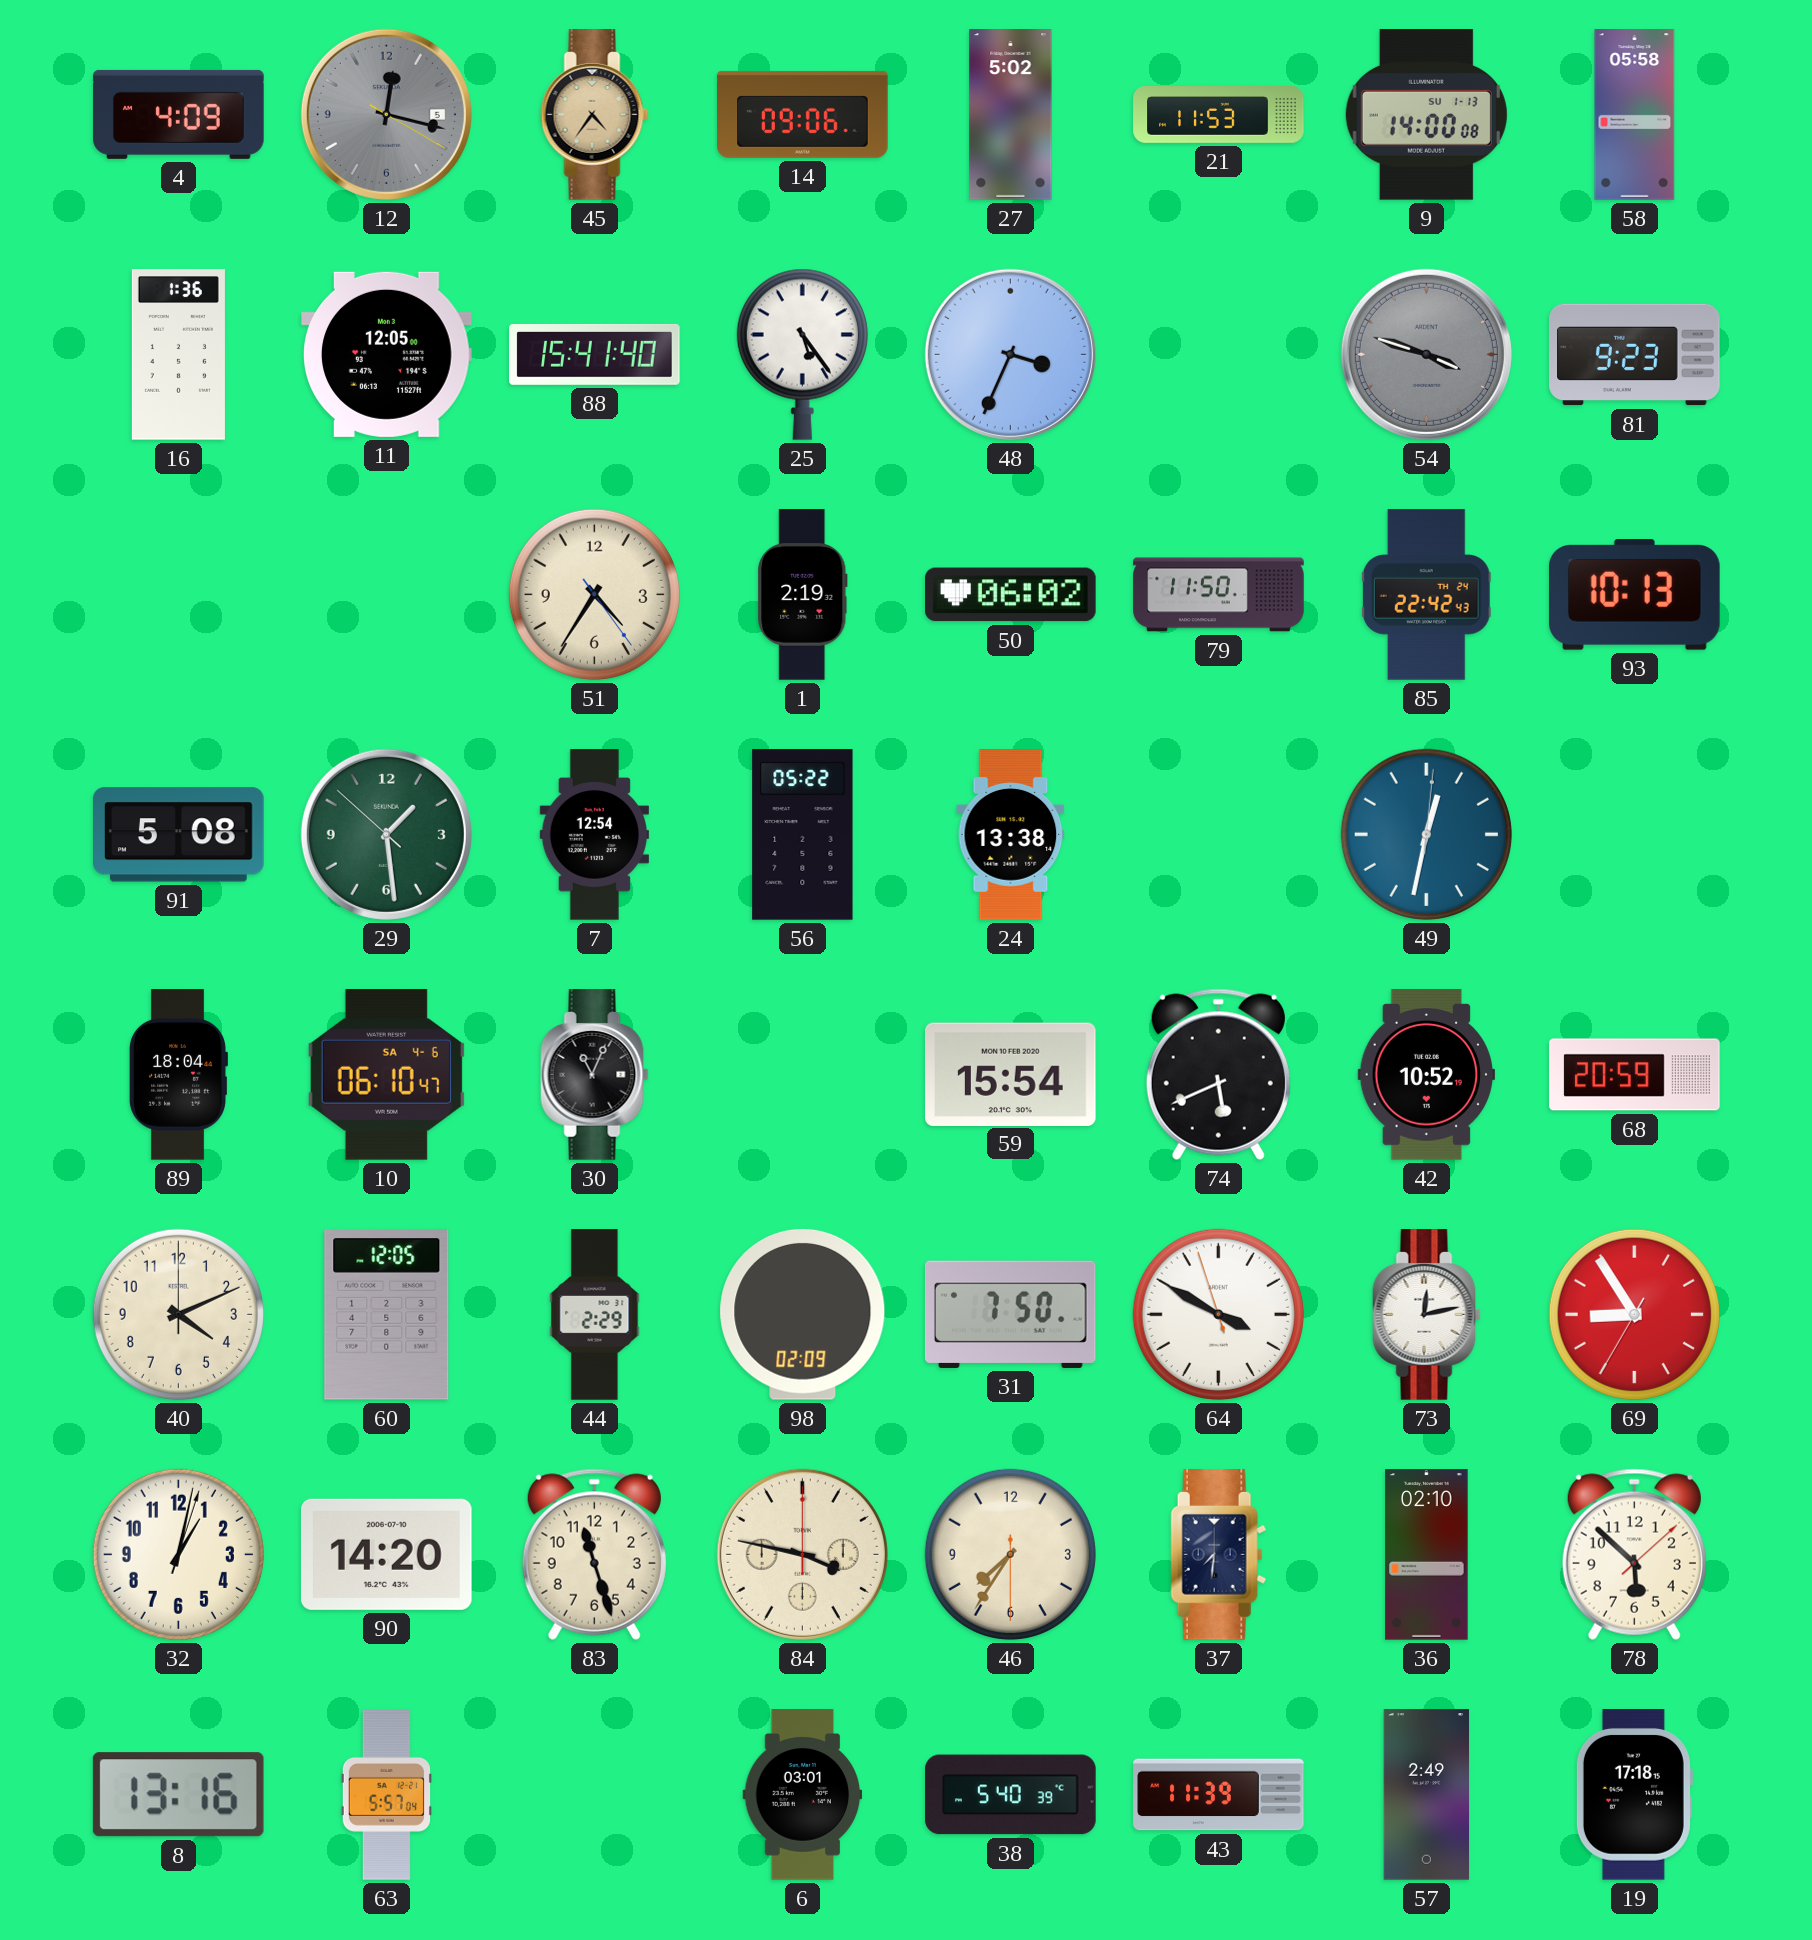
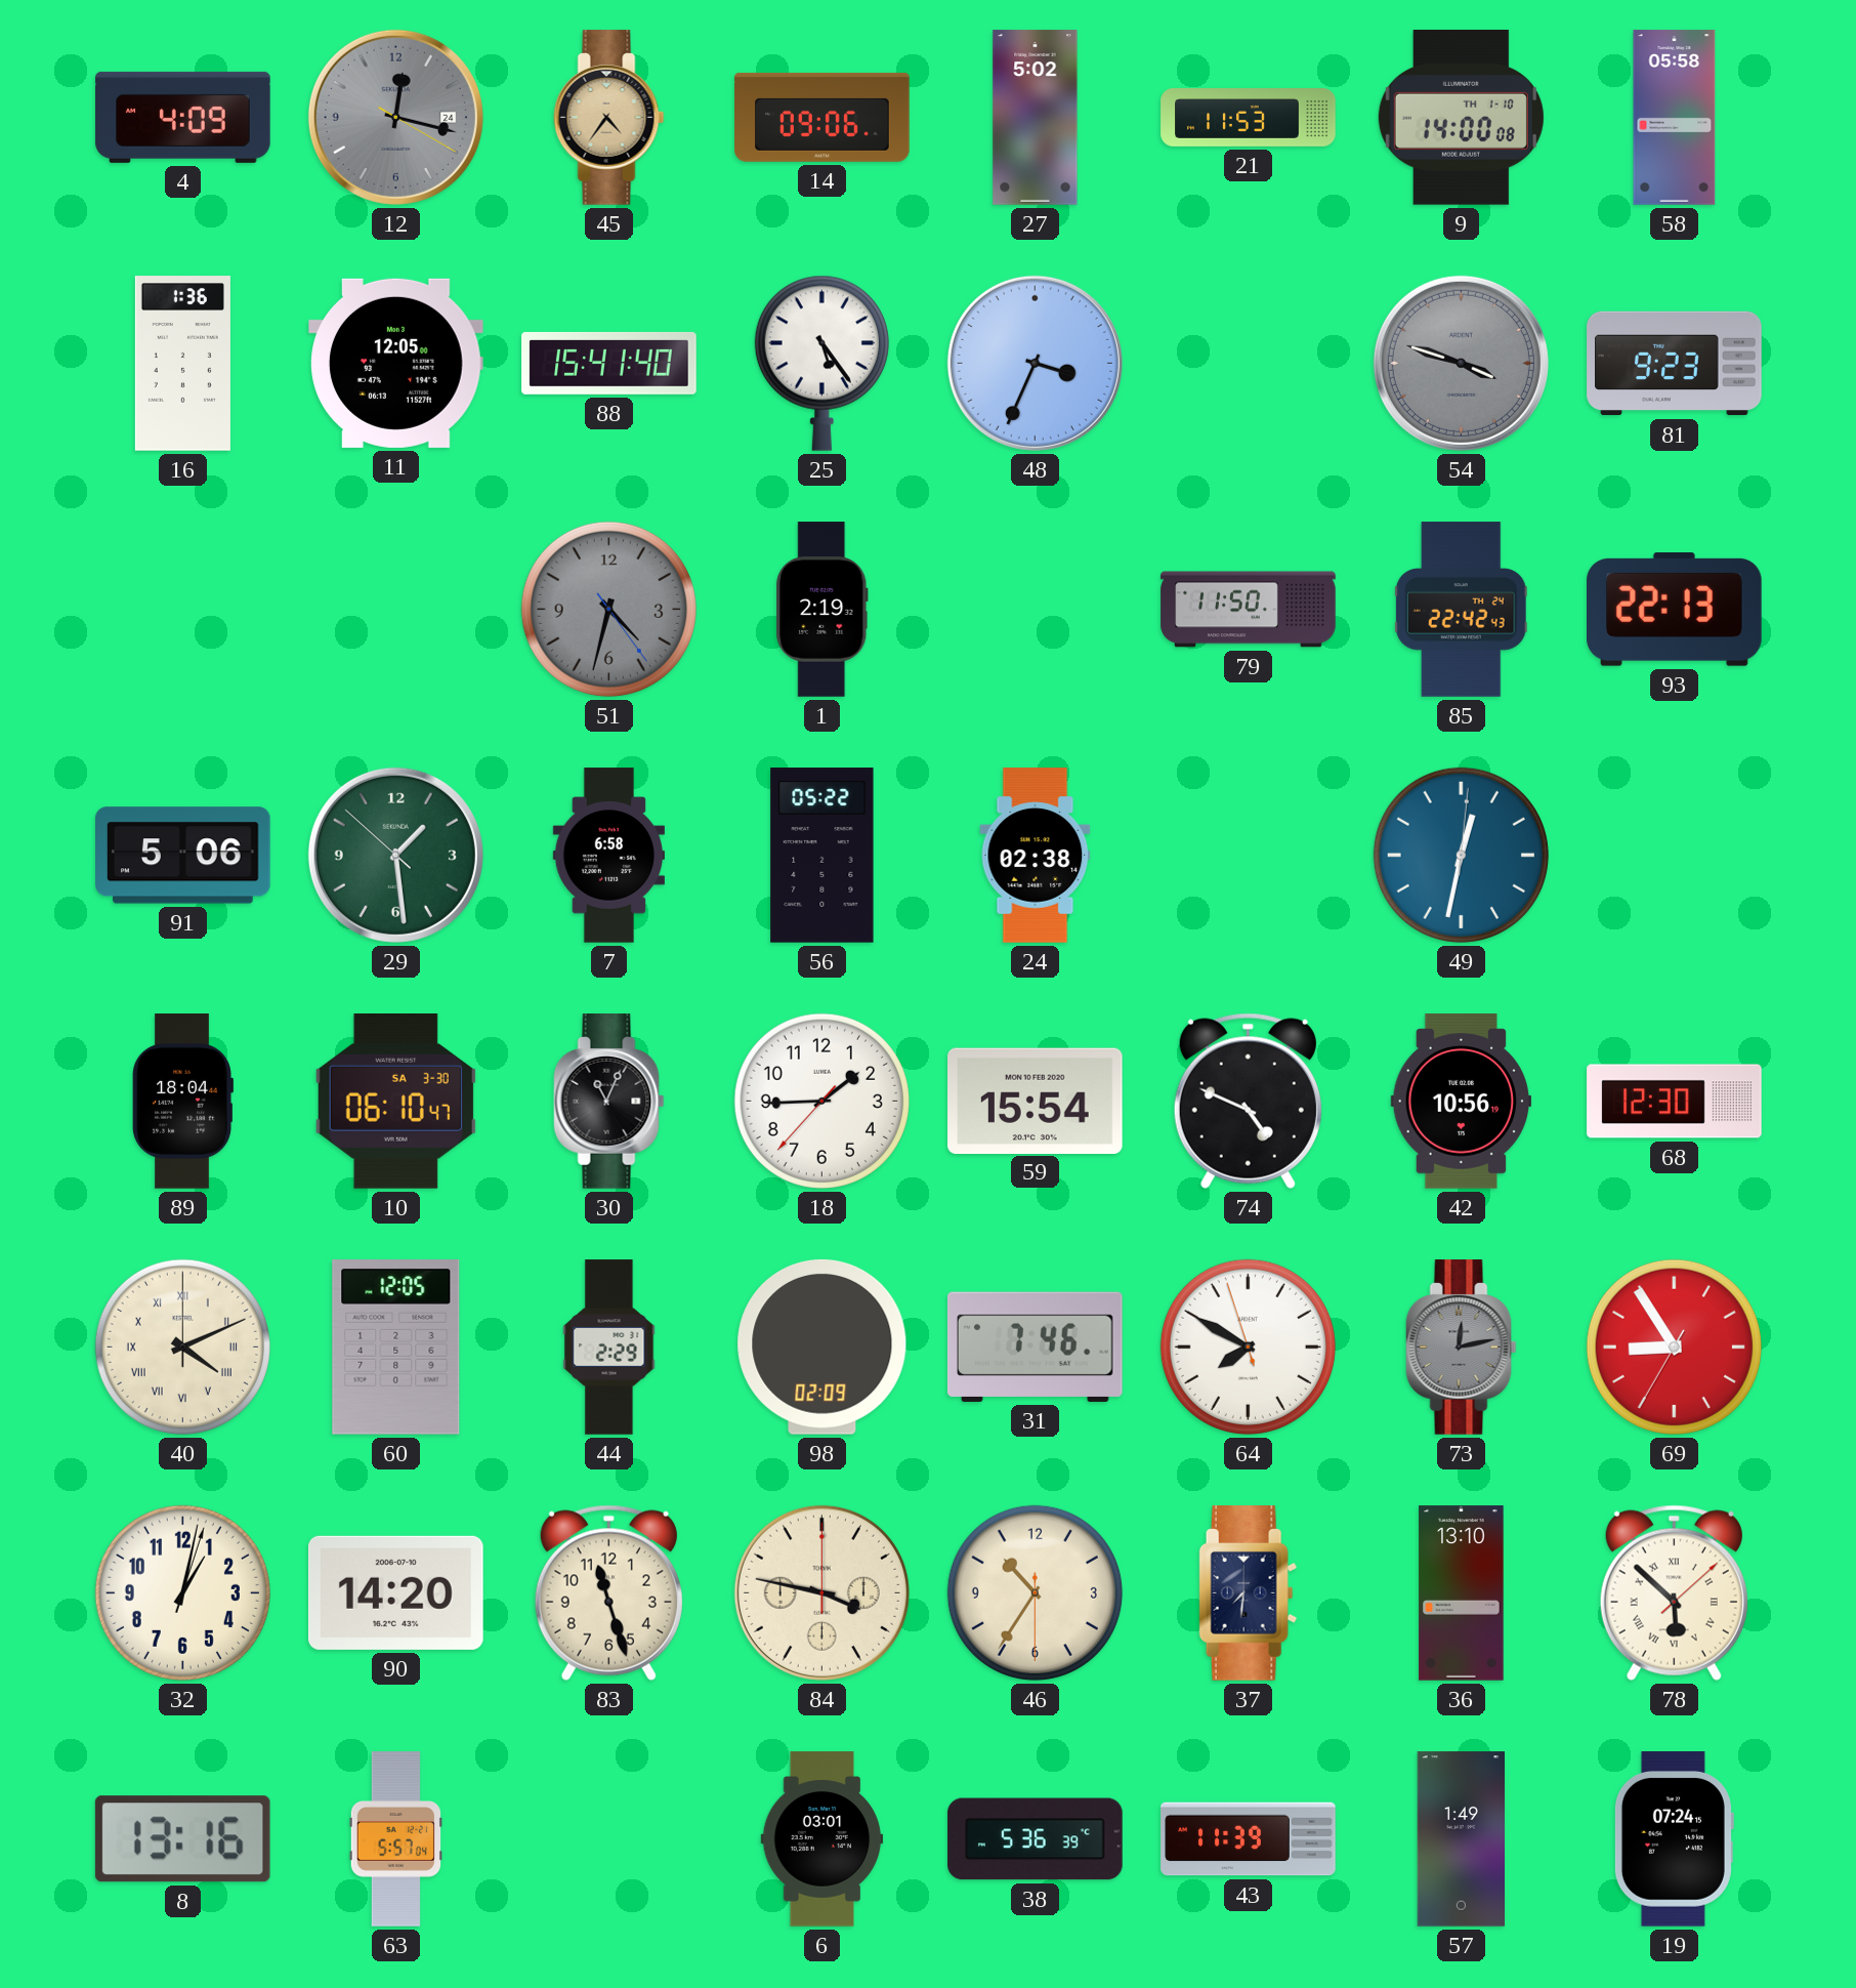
12 date: 5 -> 24
9 date: SU 1-13 -> TH 1-10
51: 4:35 -> 4:32
51 dial: cream -> grey
50: 06:02 -> none
93: 10:13 -> 22:13
91: 5:08 -> 5:06
7: 12:54 -> 6:58
24: 13:38 -> 02:38
10 date: SA 4-6 -> SA 3-30
18: none -> 1:44
74: 5:41 -> 4:49
42: 10:52 -> 10:56
68: 20:59 -> 12:30
40 numerals: Arabic -> Roman
31: 7:50 -> 7:46
64: 3:49 -> 7:49
73 dial: white -> grey
46: 7:35 -> 10:35
36: 02:10 -> 13:10
78 numerals: Arabic -> Roman
38: 5:40 -> 5:36
57: 2:49 -> 1:49
19: 17:18 -> 07:24
